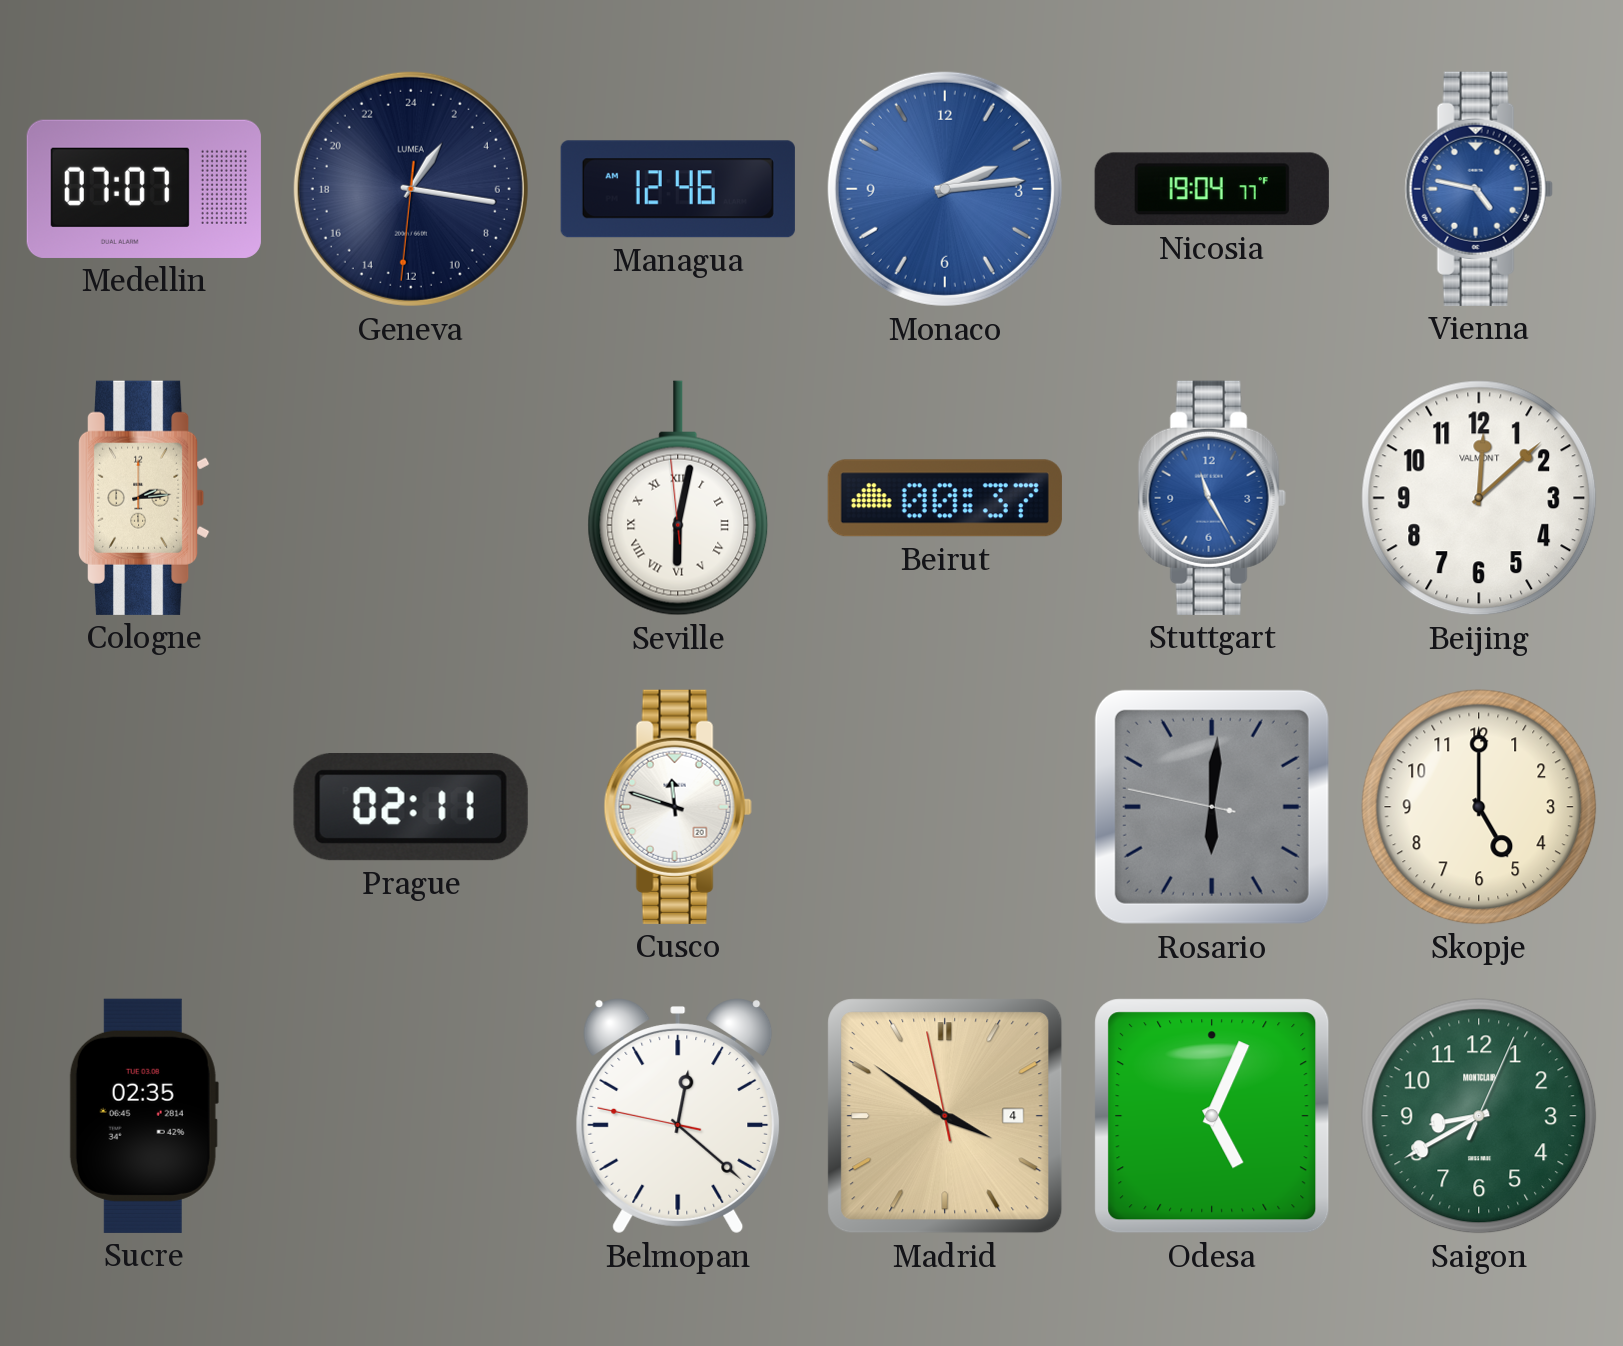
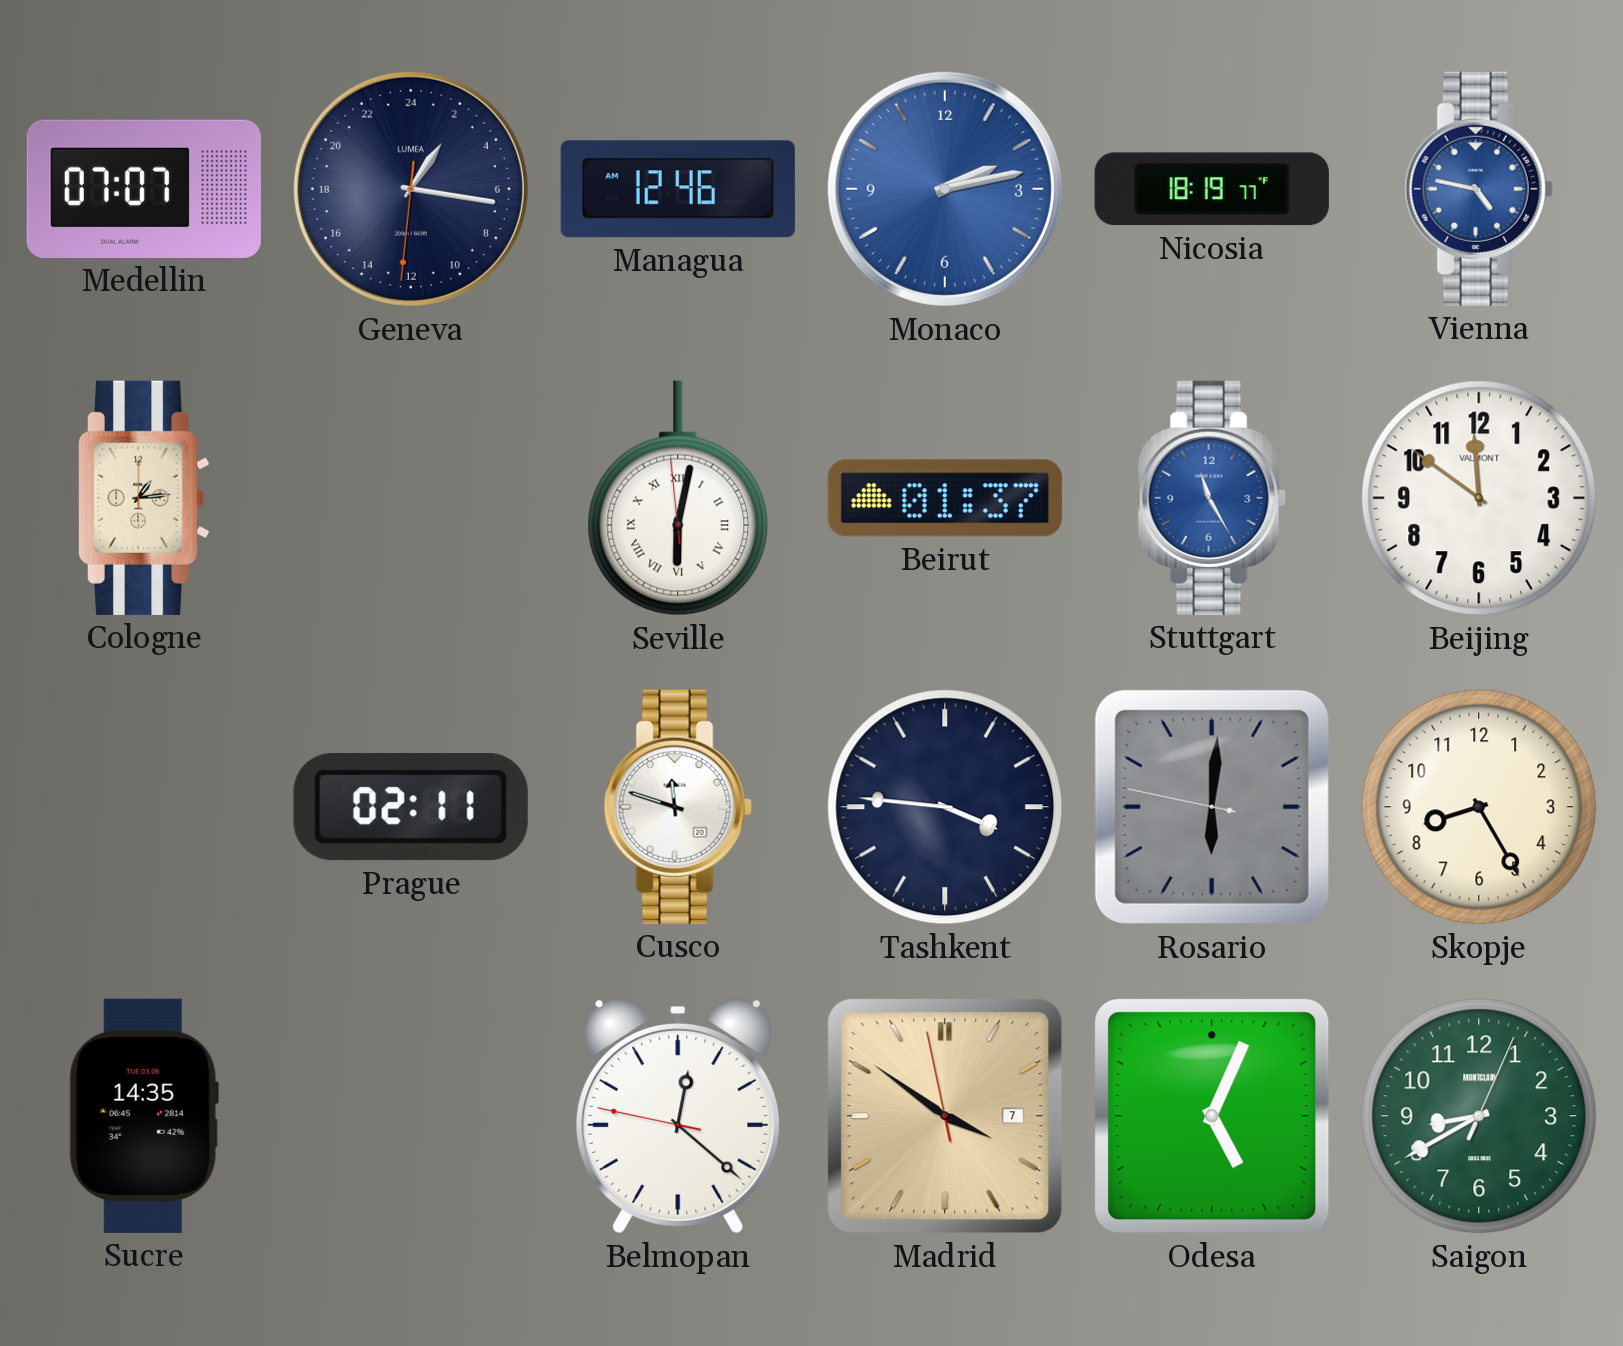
Monaco: 2:14 -> 2:13
Nicosia: 19:04 -> 18:19
Cologne: 2:14 -> 1:14
Beirut: 00:37 -> 01:37
Beijing: 12:08 -> 11:51
Tashkent: none -> 3:46
Skopje: 5:00 -> 8:25
Sucre: 02:35 -> 14:35
Madrid date: 4 -> 7
